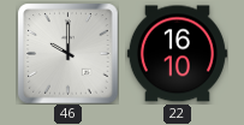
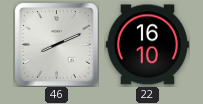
46: 10:00 -> 8:11
